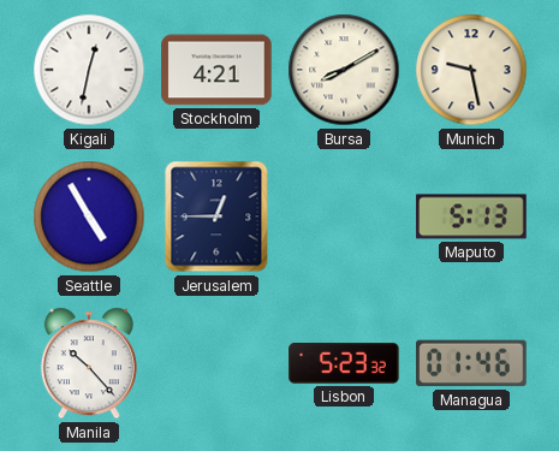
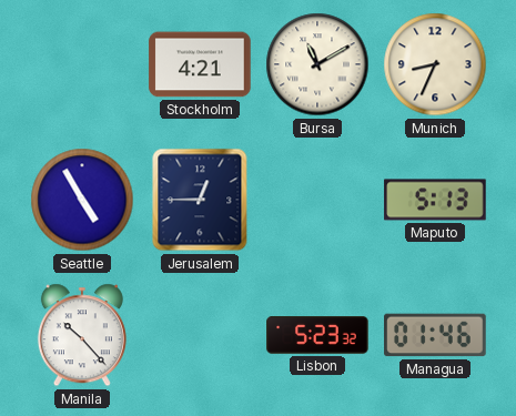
Kigali: 12:32 -> none
Bursa: 8:10 -> 11:10
Munich: 9:28 -> 8:34
